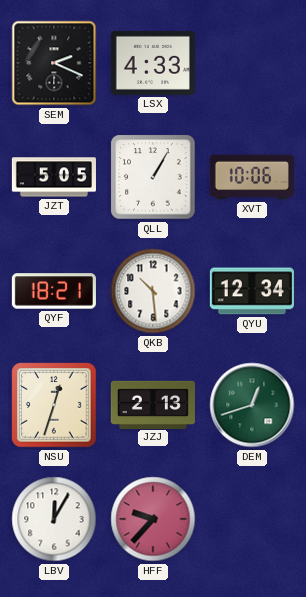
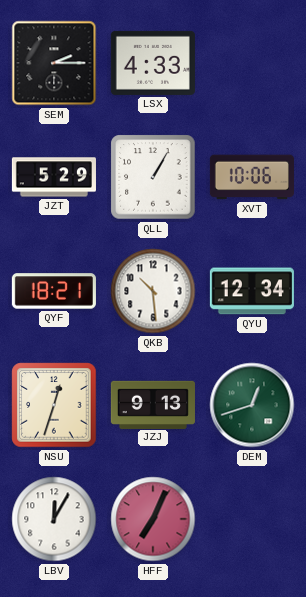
SEM: 2:19 -> 2:15
JZT: 5:05 -> 5:29
JZJ: 2:13 -> 9:13
HFF: 9:37 -> 7:04
